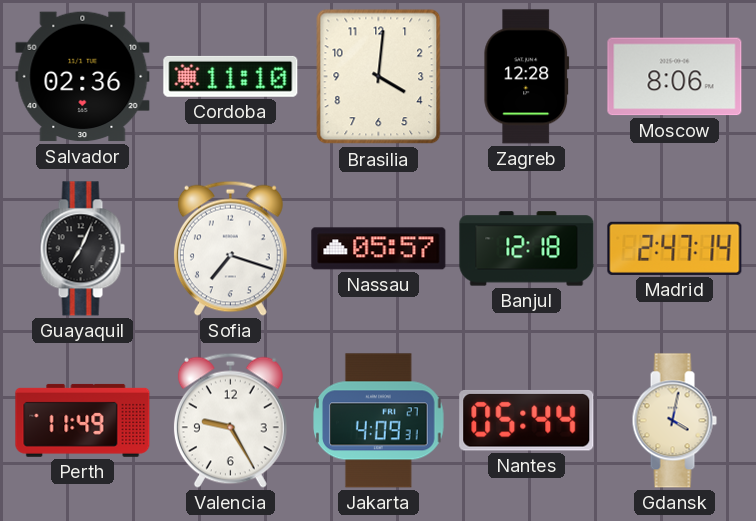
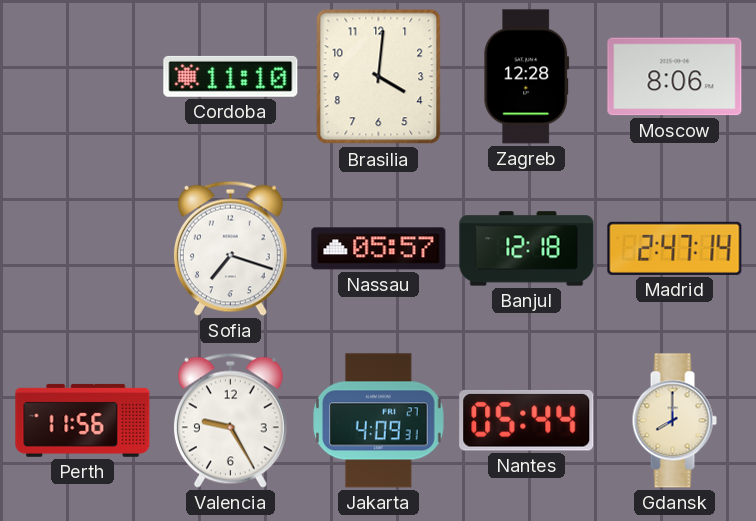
Salvador: 02:36 -> none
Guayaquil: 7:04 -> none
Perth: 11:49 -> 11:56
Gdansk: 4:02 -> 8:00
